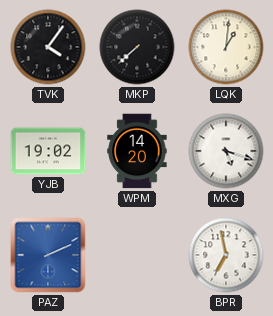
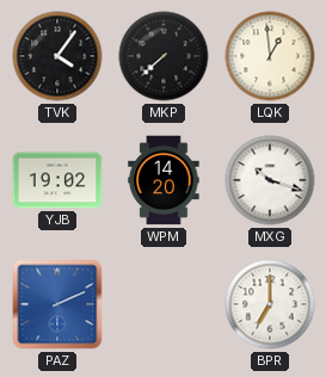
LQK: 1:01 -> 12:59
MXG: 5:18 -> 10:18
BPR: 6:58 -> 7:00
